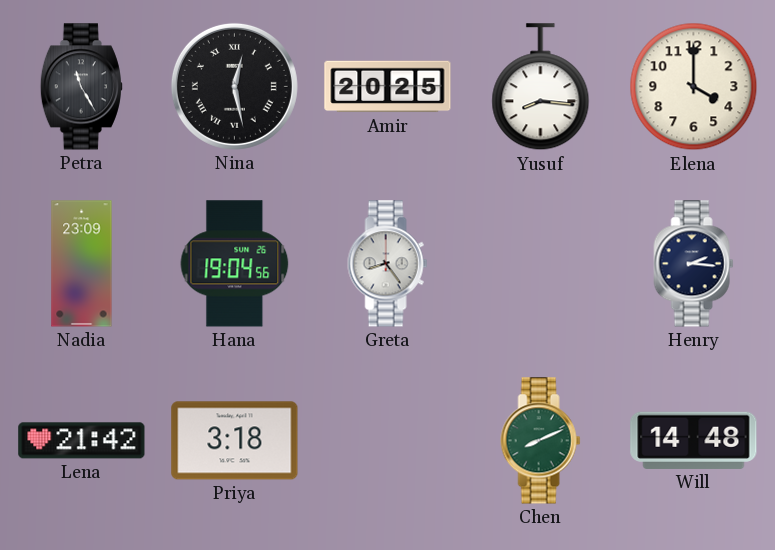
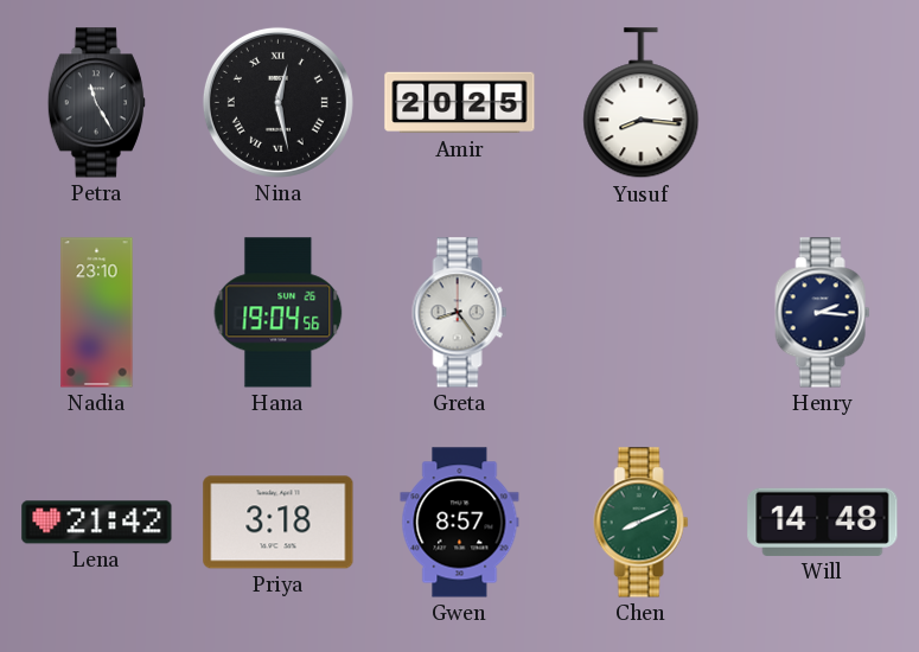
Elena: 4:00 -> none
Nadia: 23:09 -> 23:10
Gwen: none -> 8:57
